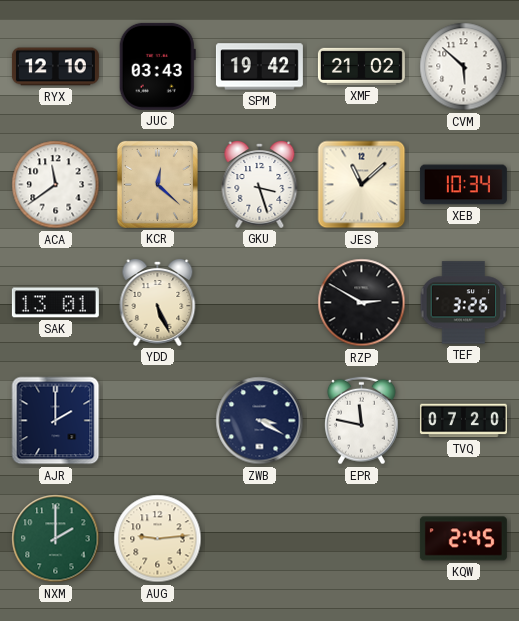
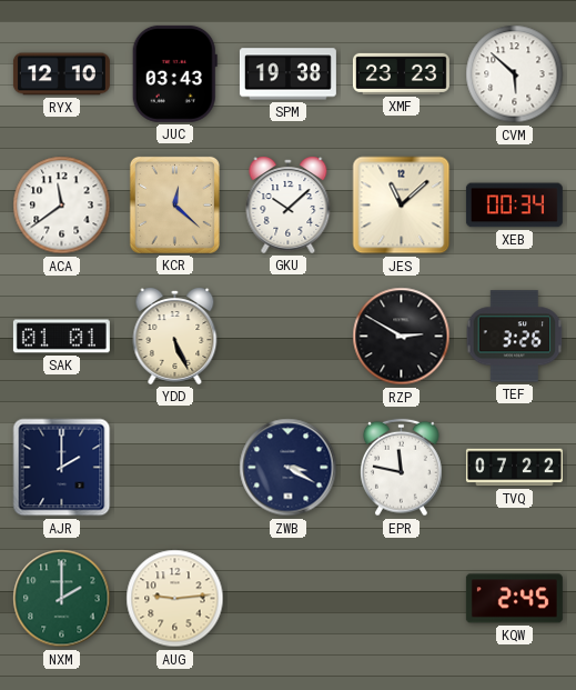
SPM: 19:42 -> 19:38
XMF: 21:02 -> 23:23
GKU: 3:27 -> 10:08
XEB: 10:34 -> 00:34
SAK: 13:01 -> 01:01
TVQ: 07:20 -> 07:22
